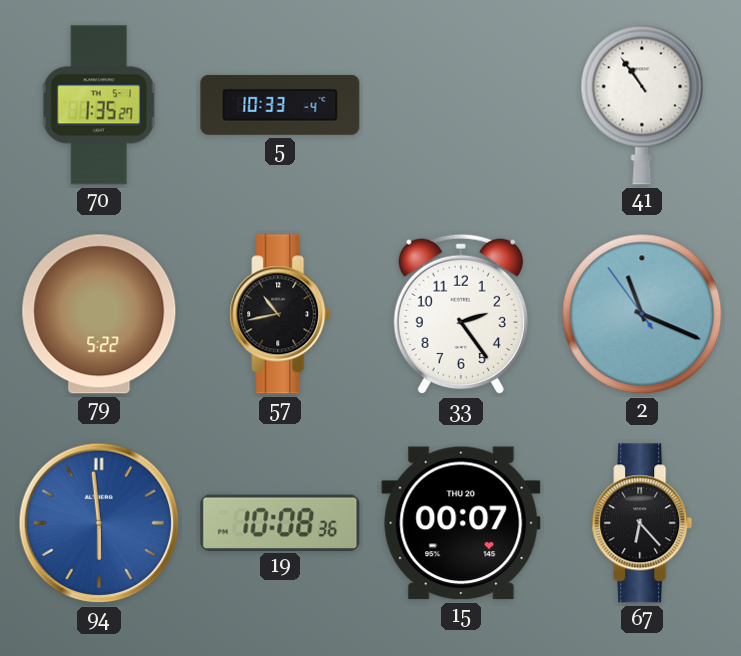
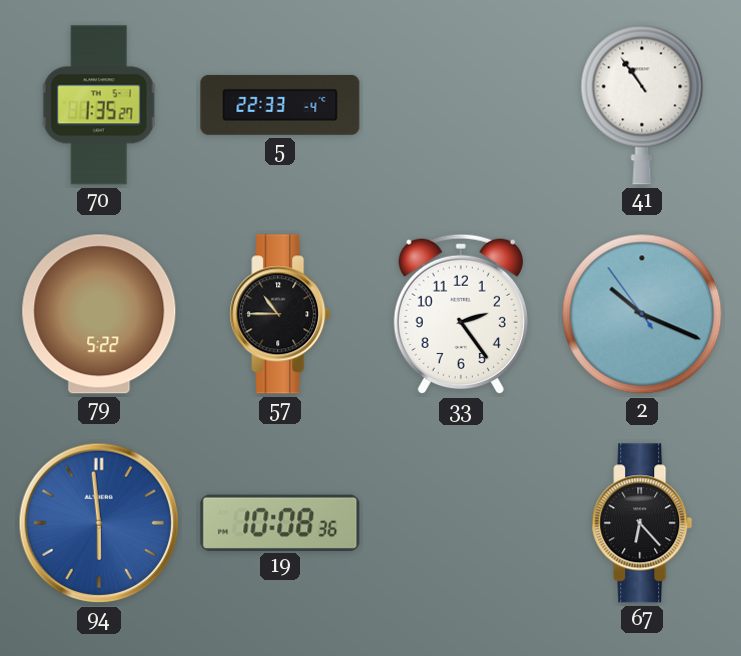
5: 10:33 -> 22:33
57: 10:43 -> 10:45
2: 11:18 -> 10:18
15: 00:07 -> none
